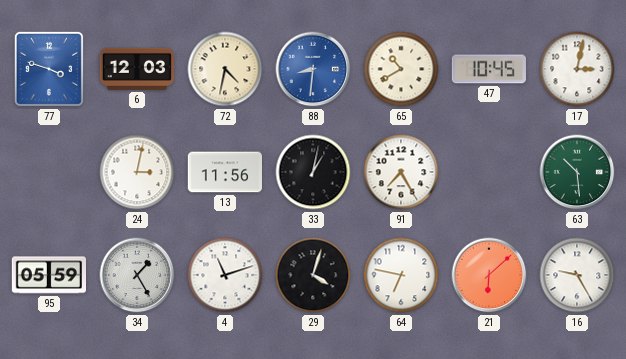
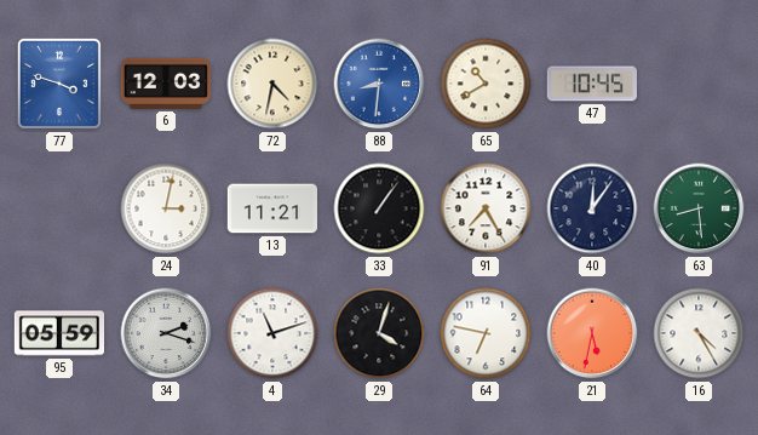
17: 3:02 -> none
13: 11:56 -> 11:21
33: 1:02 -> 1:06
40: none -> 12:06
63: 10:29 -> 8:29
34: 1:25 -> 2:18
21: 6:08 -> 5:32
16: 9:25 -> 4:25
